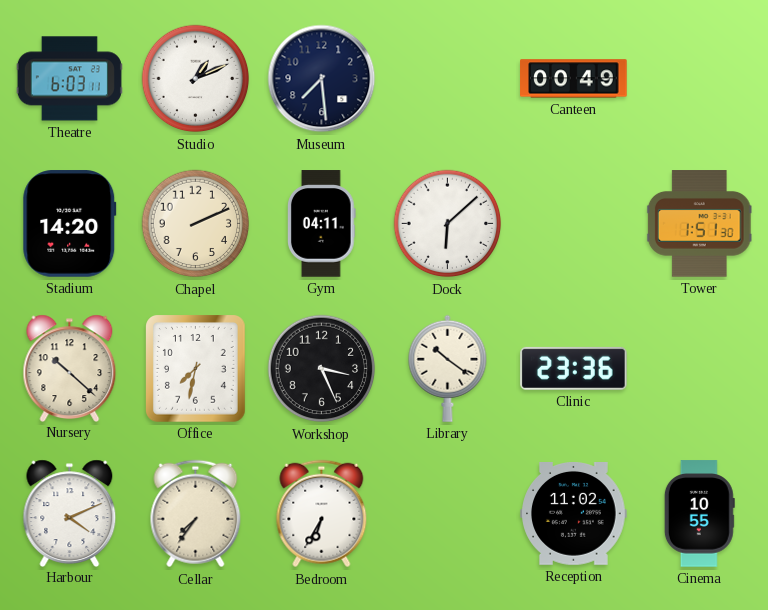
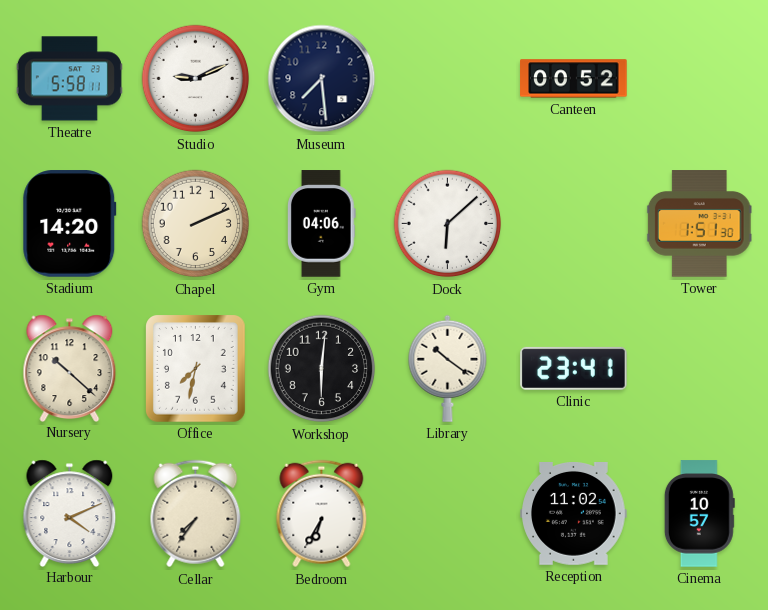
Theatre: 6:03 -> 5:58
Studio: 1:11 -> 9:11
Canteen: 00:49 -> 00:52
Gym: 04:11 -> 04:06
Workshop: 3:26 -> 6:01
Clinic: 23:36 -> 23:41
Cinema: 10:55 -> 10:57
